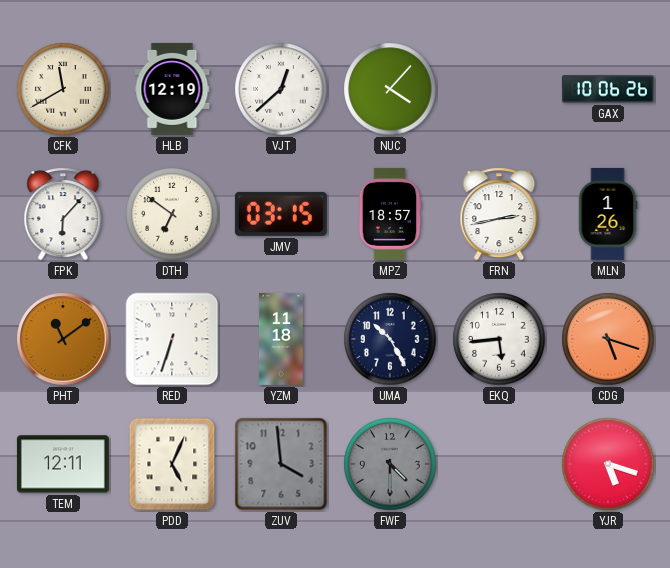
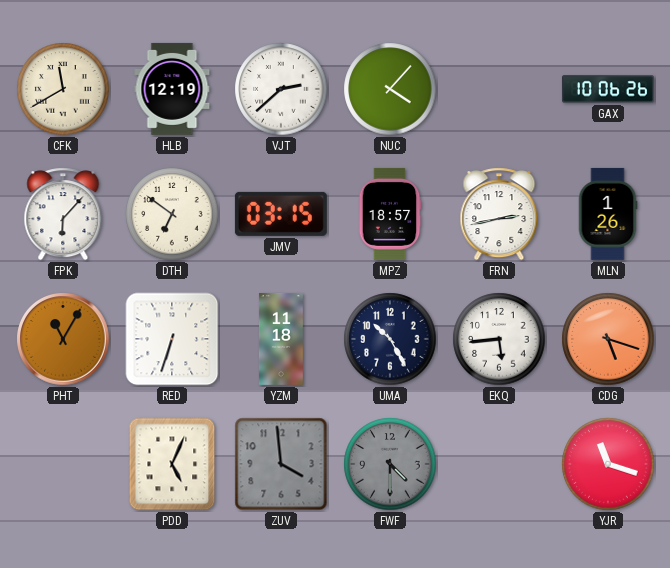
VJT: 12:38 -> 2:38
PHT: 11:09 -> 11:05
TEM: 12:11 -> none
YJR: 5:18 -> 11:18
